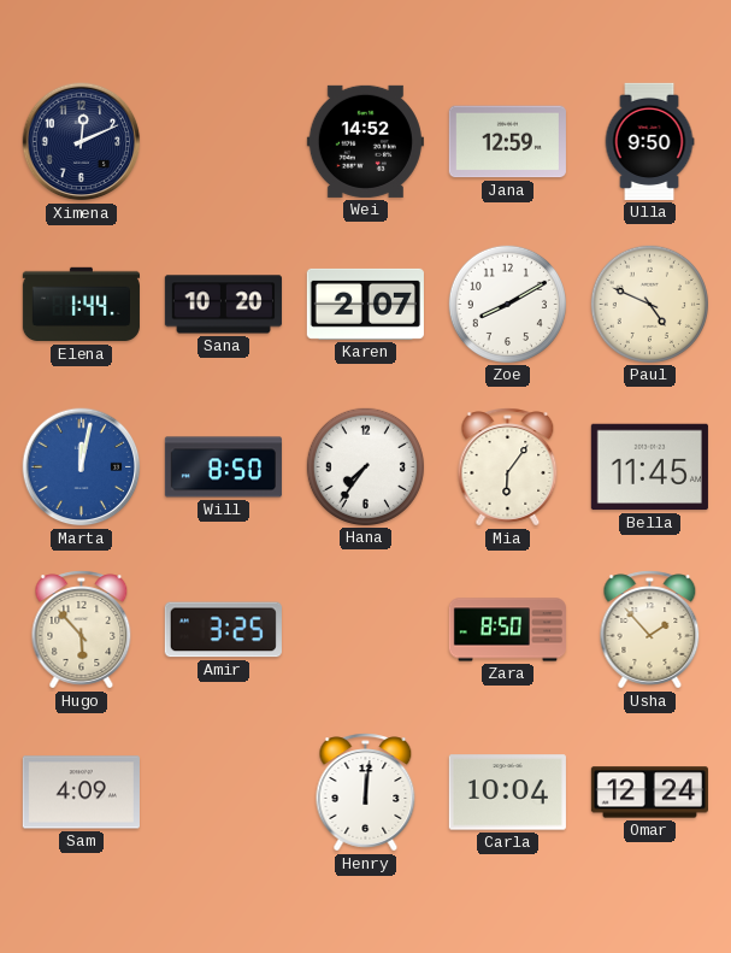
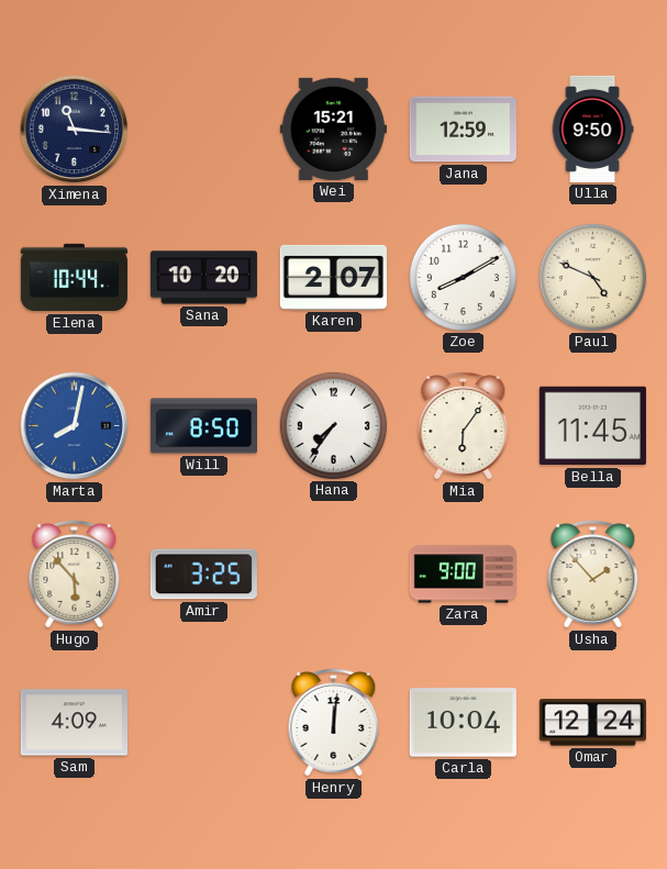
Ximena: 12:11 -> 11:16
Wei: 14:52 -> 15:21
Elena: 1:44 -> 10:44
Marta: 12:02 -> 8:02
Zara: 8:50 -> 9:00
